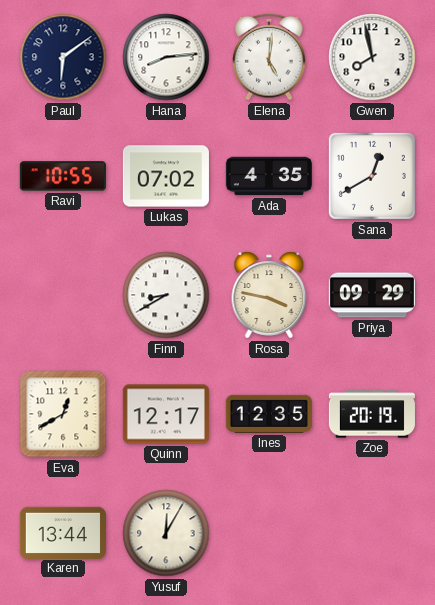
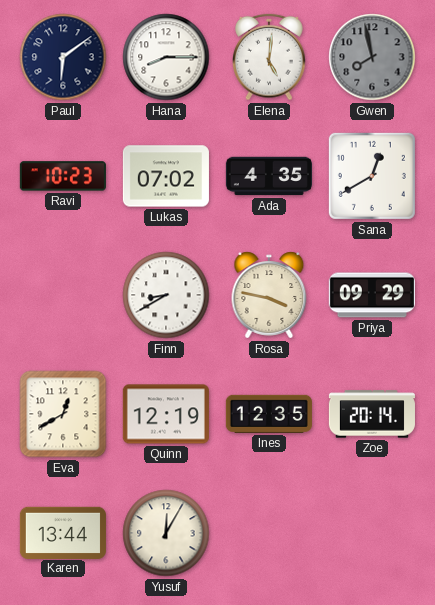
Hana: 8:14 -> 8:15
Gwen dial: white -> grey
Ravi: 10:55 -> 10:23
Quinn: 12:17 -> 12:19
Zoe: 20:19 -> 20:14
